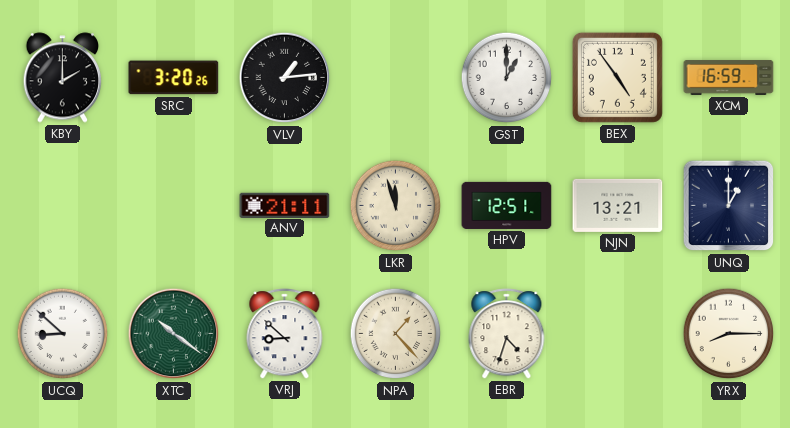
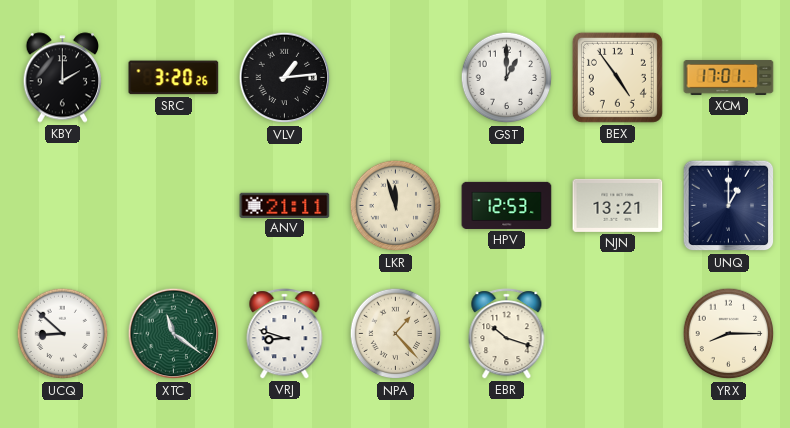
XCM: 16:59 -> 17:01
HPV: 12:51 -> 12:53
XTC: 10:21 -> 11:21
VRJ: 8:52 -> 8:48
EBR: 4:33 -> 10:18
